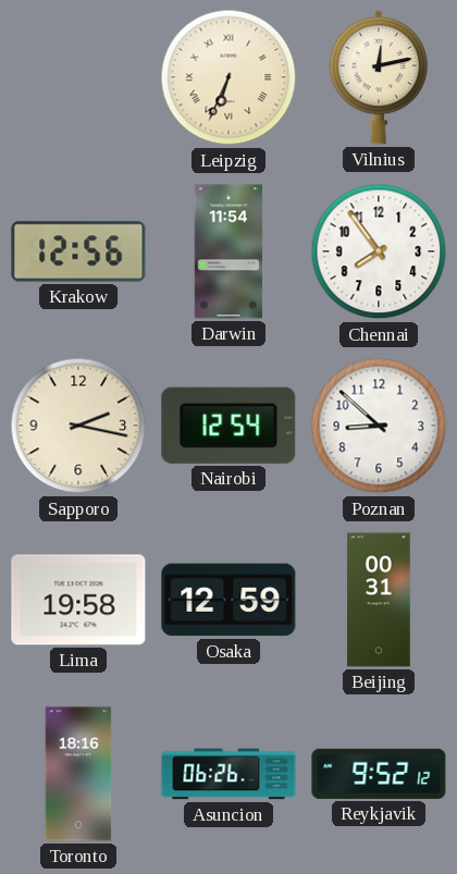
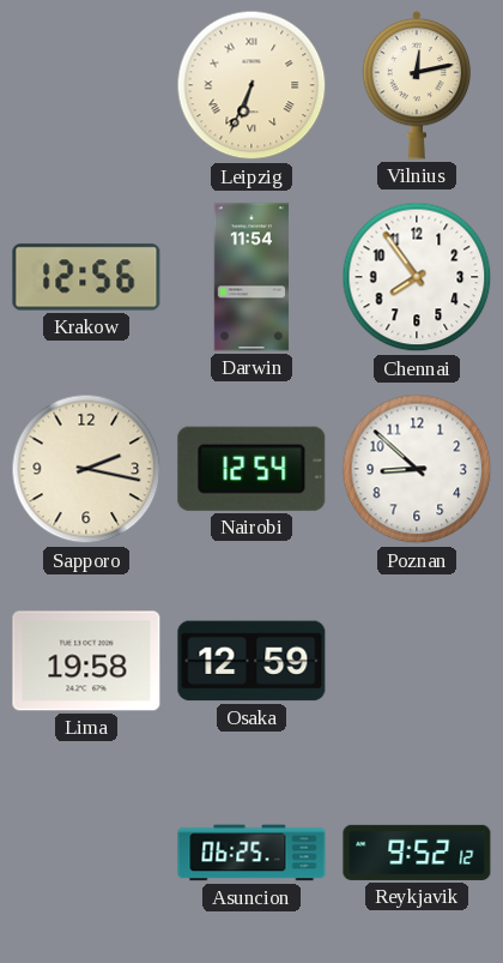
Beijing: 00:31 -> none
Toronto: 18:16 -> none
Asuncion: 06:26 -> 06:25
